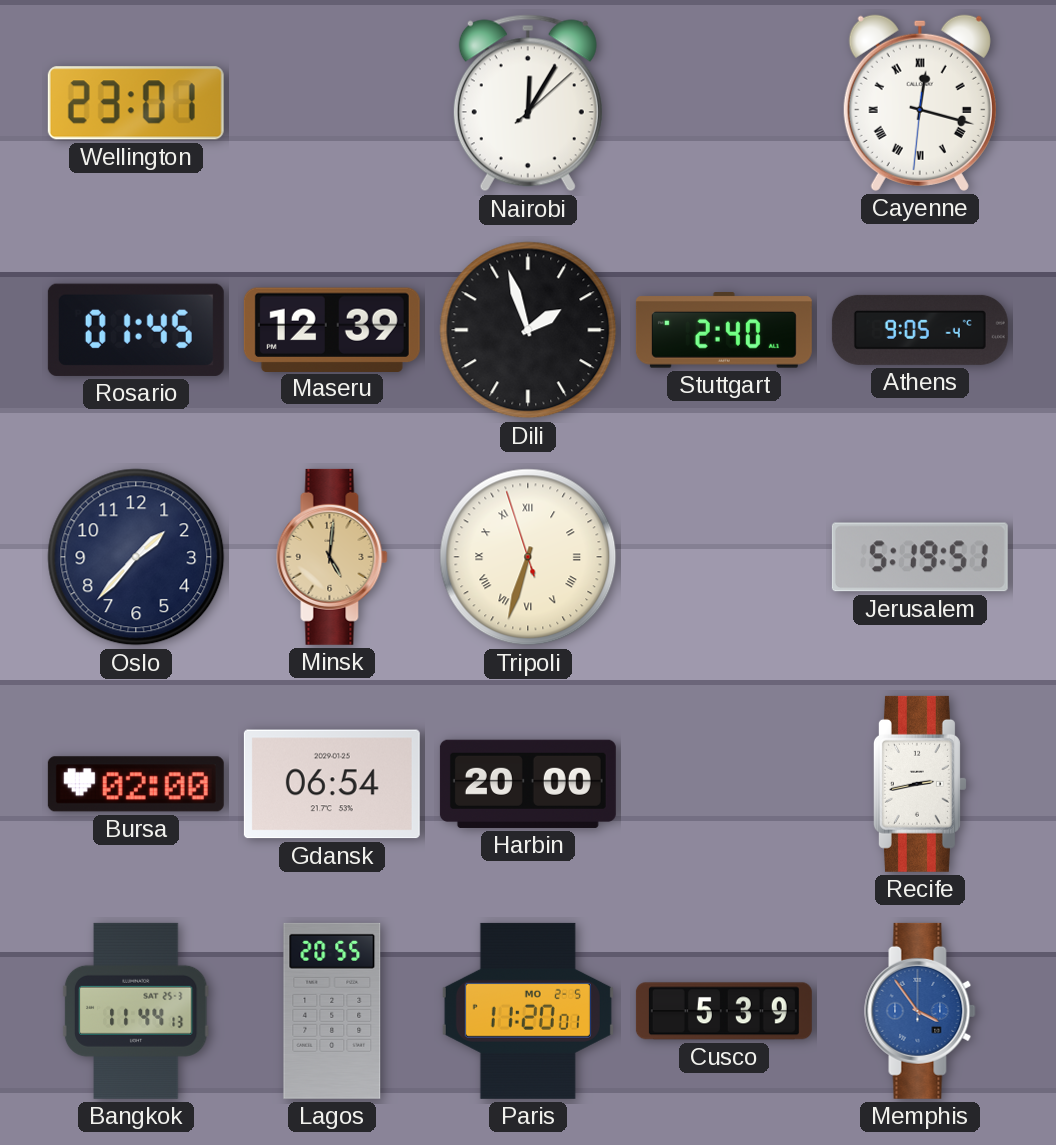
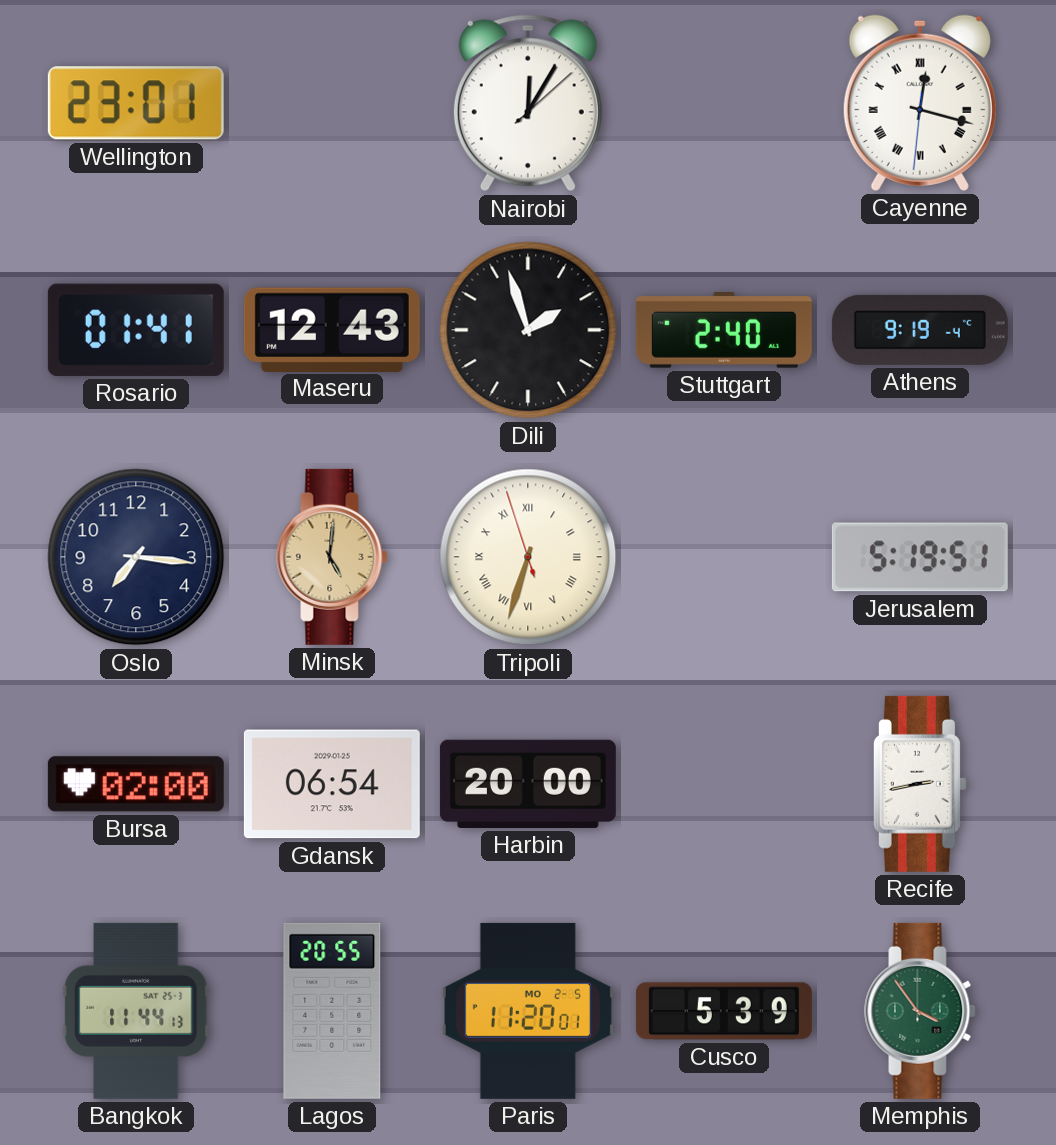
Rosario: 01:45 -> 01:41
Maseru: 12:39 -> 12:43
Athens: 9:05 -> 9:19
Oslo: 1:37 -> 7:16
Memphis dial: blue -> green
